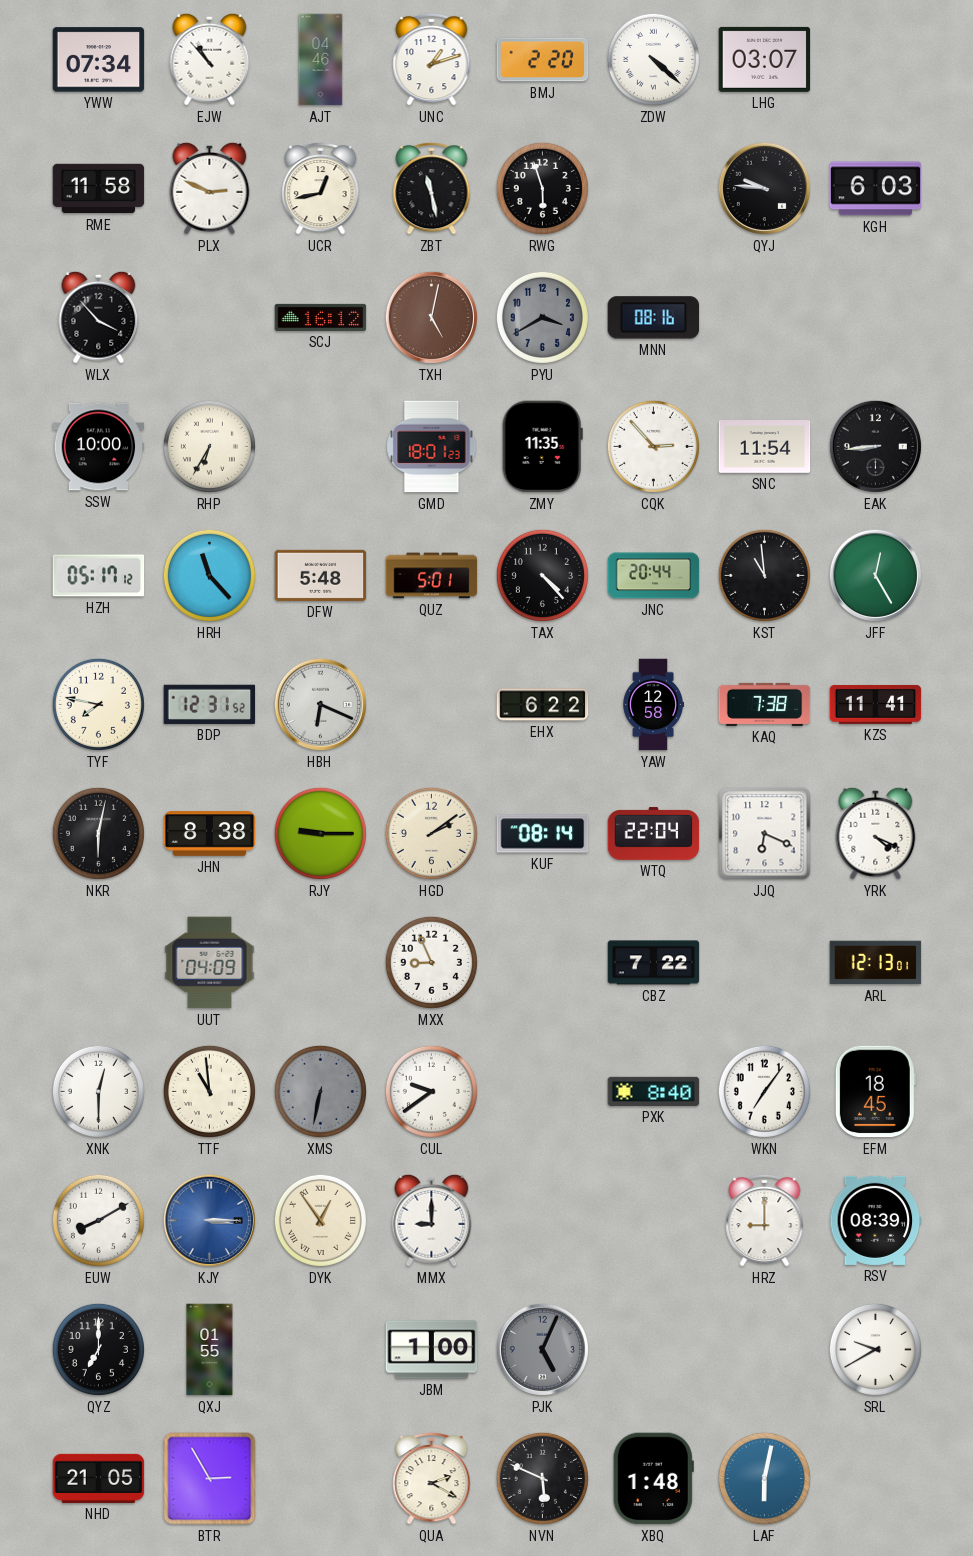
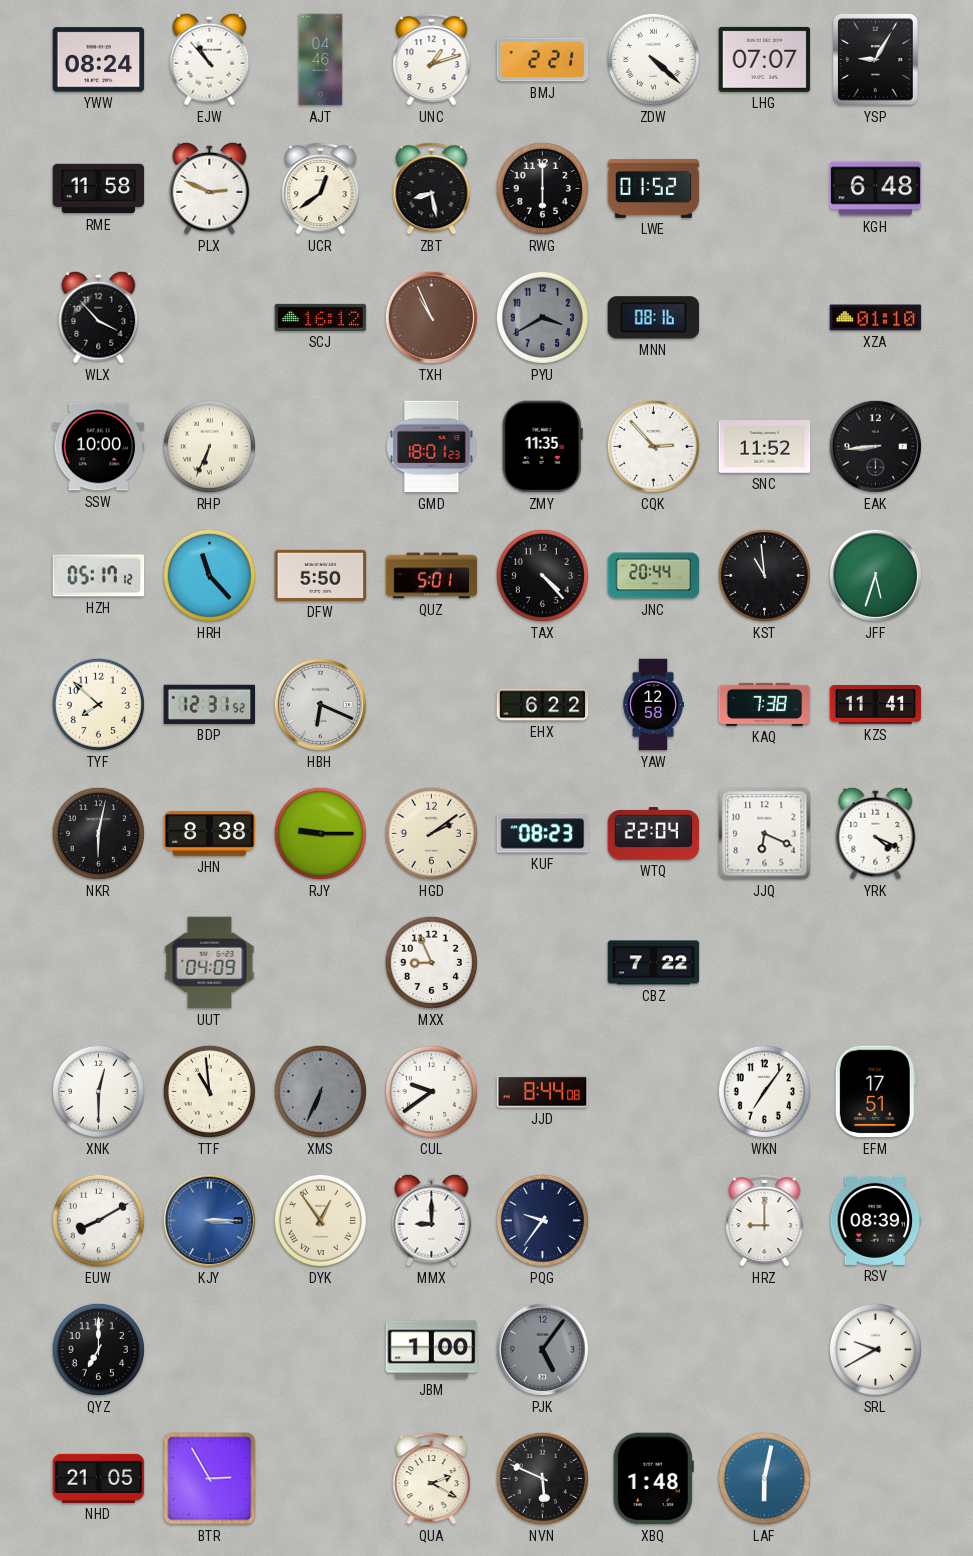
YWW: 07:34 -> 08:24
BMJ: 2:20 -> 2:21
LHG: 03:07 -> 07:07
YSP: none -> 9:05
UCR: 12:43 -> 12:39
ZBT: 11:28 -> 8:28
RWG: 5:57 -> 6:00
LWE: none -> 01:52
QYJ: 9:46 -> none
KGH: 6:03 -> 6:48
TXH: 5:02 -> 10:56
XZA: none -> 01:10
RHP: 6:35 -> 6:34
SNC: 11:54 -> 11:52
DFW: 5:48 -> 5:50
JFF: 12:25 -> 5:33
TYF: 7:47 -> 7:52
KUF: 08:14 -> 08:23
ARL: 12:13 -> none
XMS: 6:32 -> 6:34
JJD: none -> 8:44
PXK: 8:40 -> none
EFM: 18:45 -> 17:51
PQG: none -> 9:36
QXJ: 01:55 -> none
PJK: 5:04 -> 5:06
